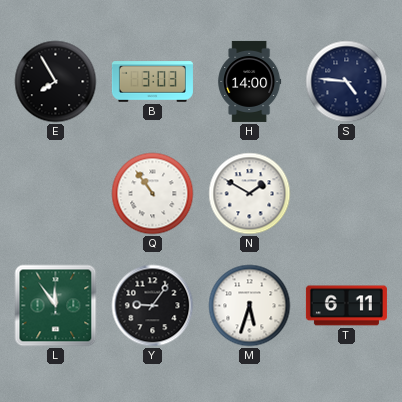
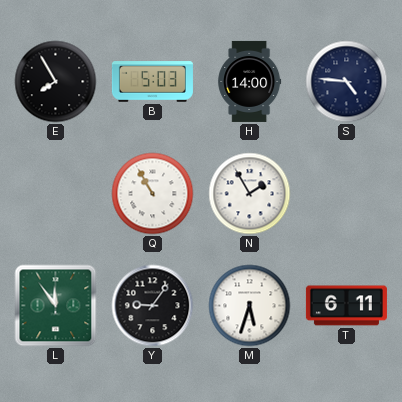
B: 3:03 -> 5:03
Q: 10:54 -> 10:55
N: 1:50 -> 1:55
